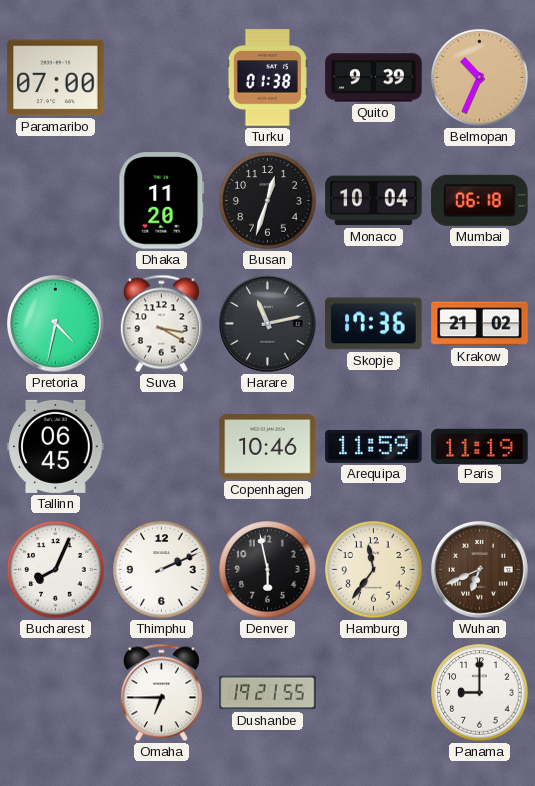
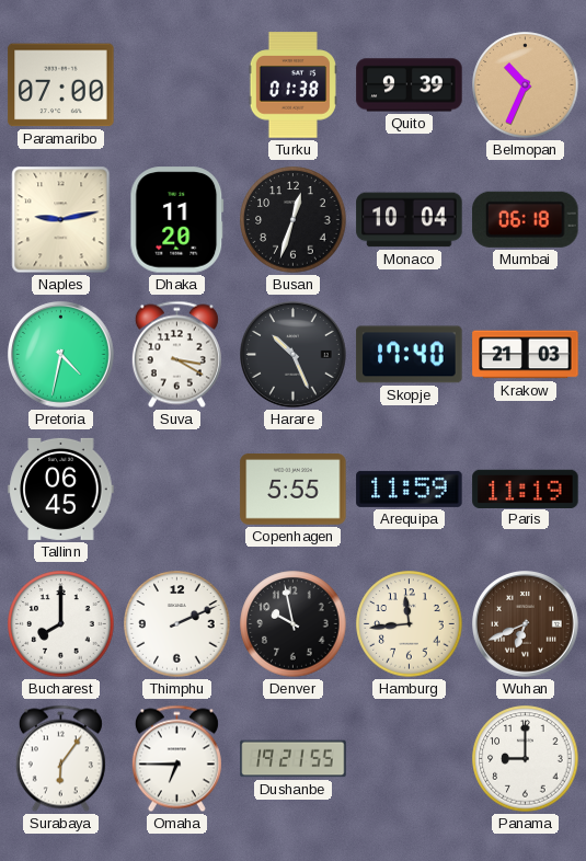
Naples: none -> 9:13
Harare: 11:13 -> 10:26
Skopje: 17:36 -> 17:40
Krakow: 21:02 -> 21:03
Copenhagen: 10:46 -> 5:55
Bucharest: 8:04 -> 8:00
Denver: 5:58 -> 9:58
Hamburg: 11:36 -> 11:44
Surabaya: none -> 6:06
